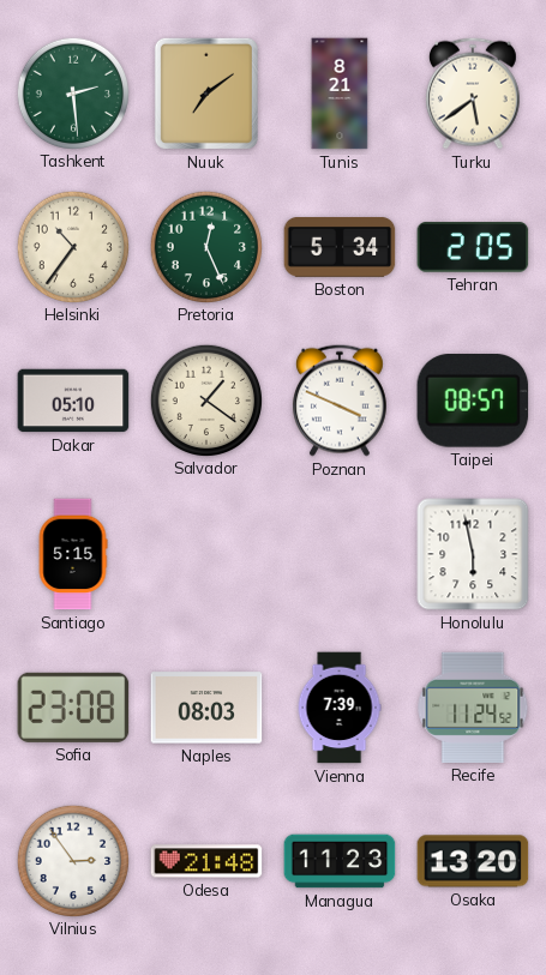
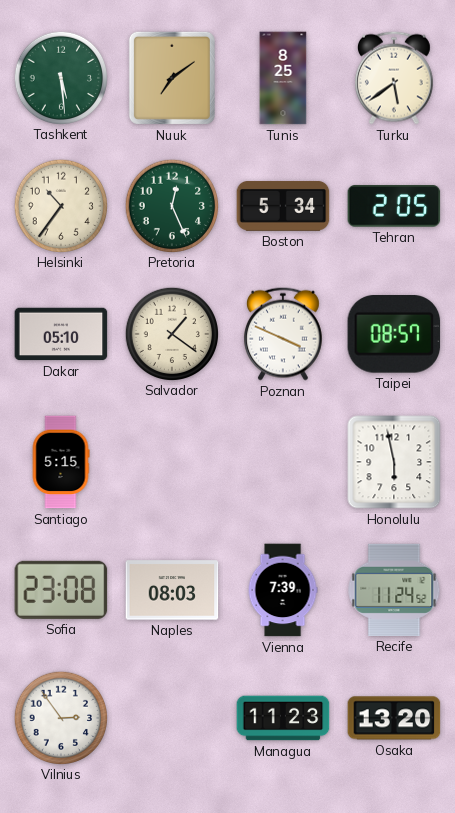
Tashkent: 2:29 -> 5:29
Tunis: 8:21 -> 8:25
Odesa: 21:48 -> none
